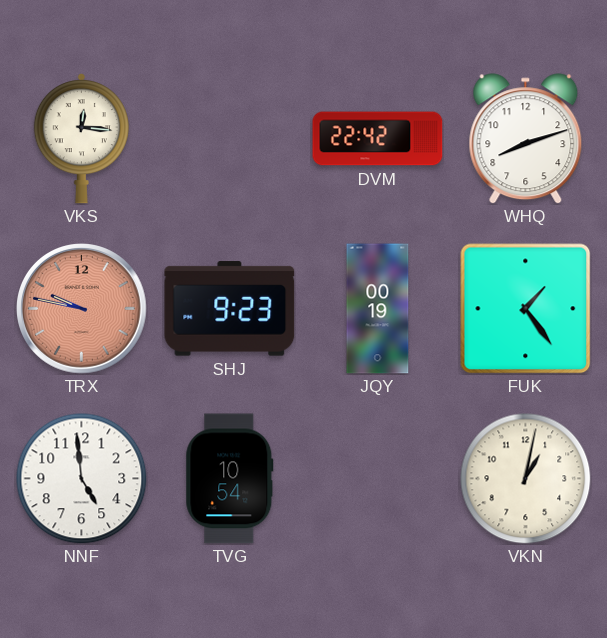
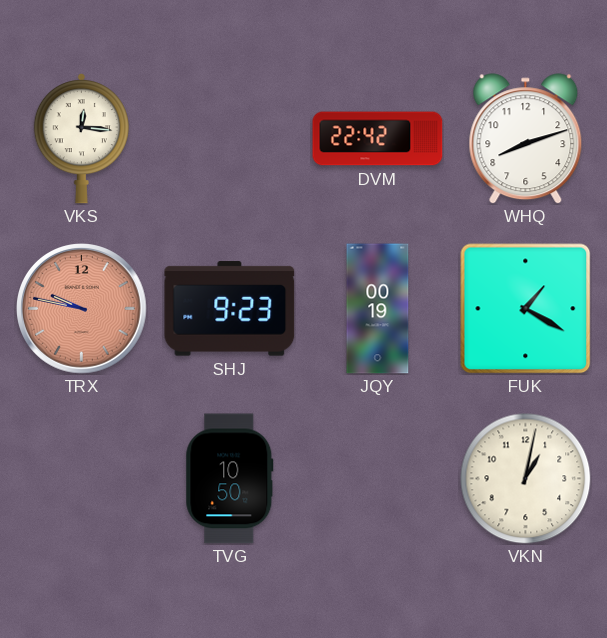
FUK: 1:24 -> 1:20
NNF: 4:59 -> none
TVG: 10:54 -> 10:50
